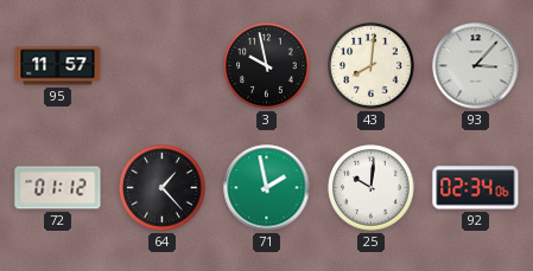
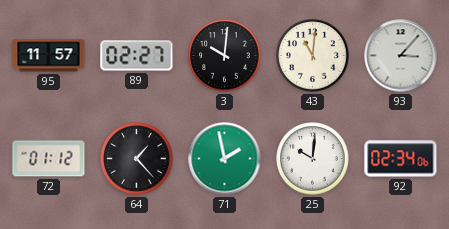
89: none -> 02:27
3: 9:58 -> 10:01
43: 8:01 -> 11:01
